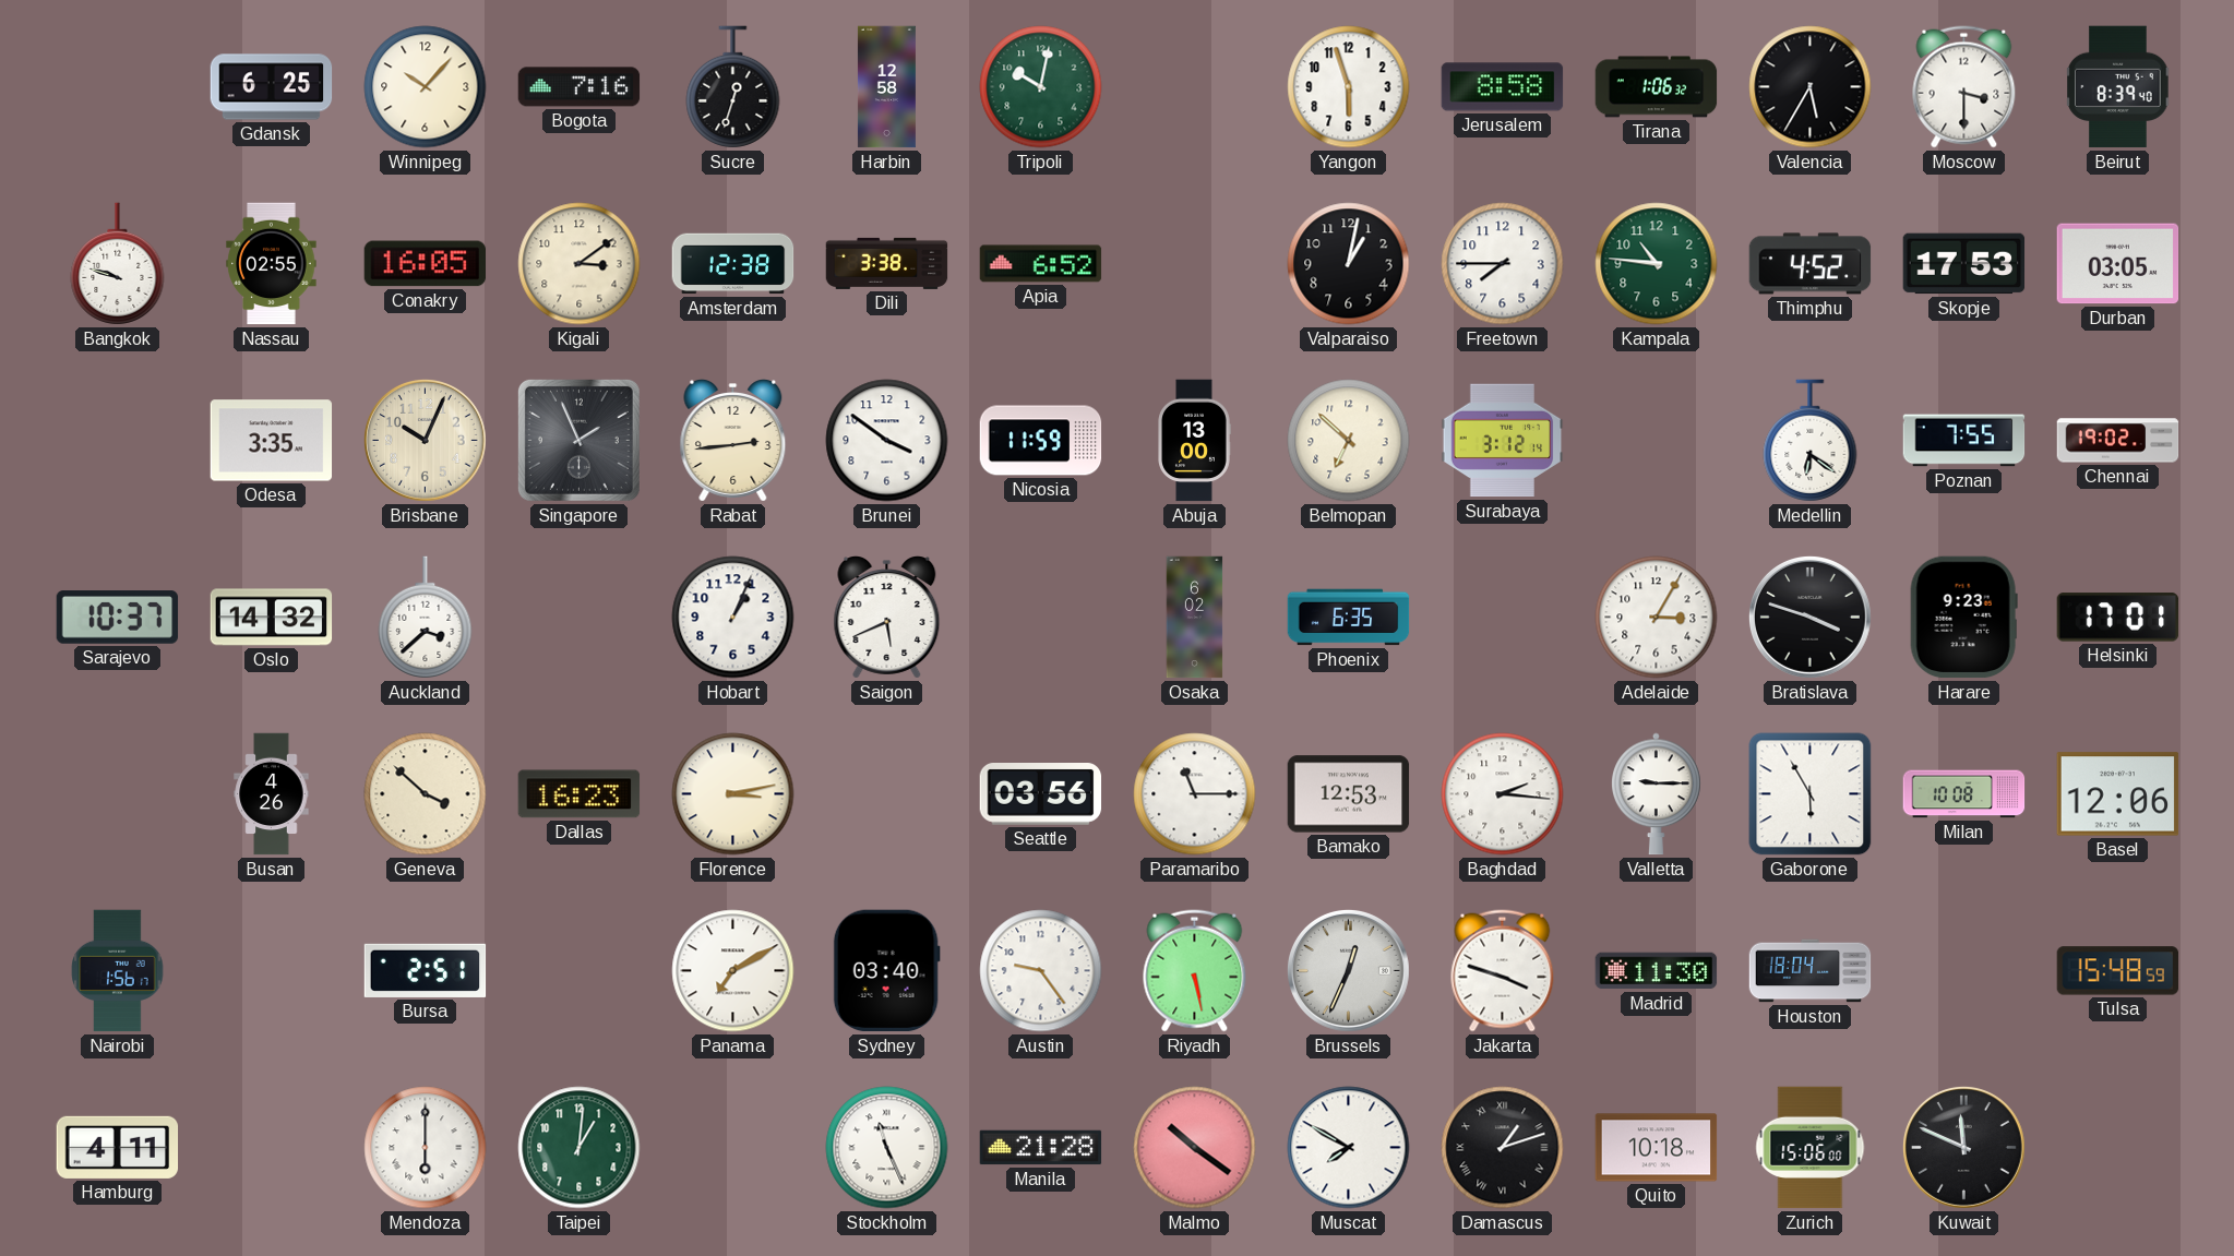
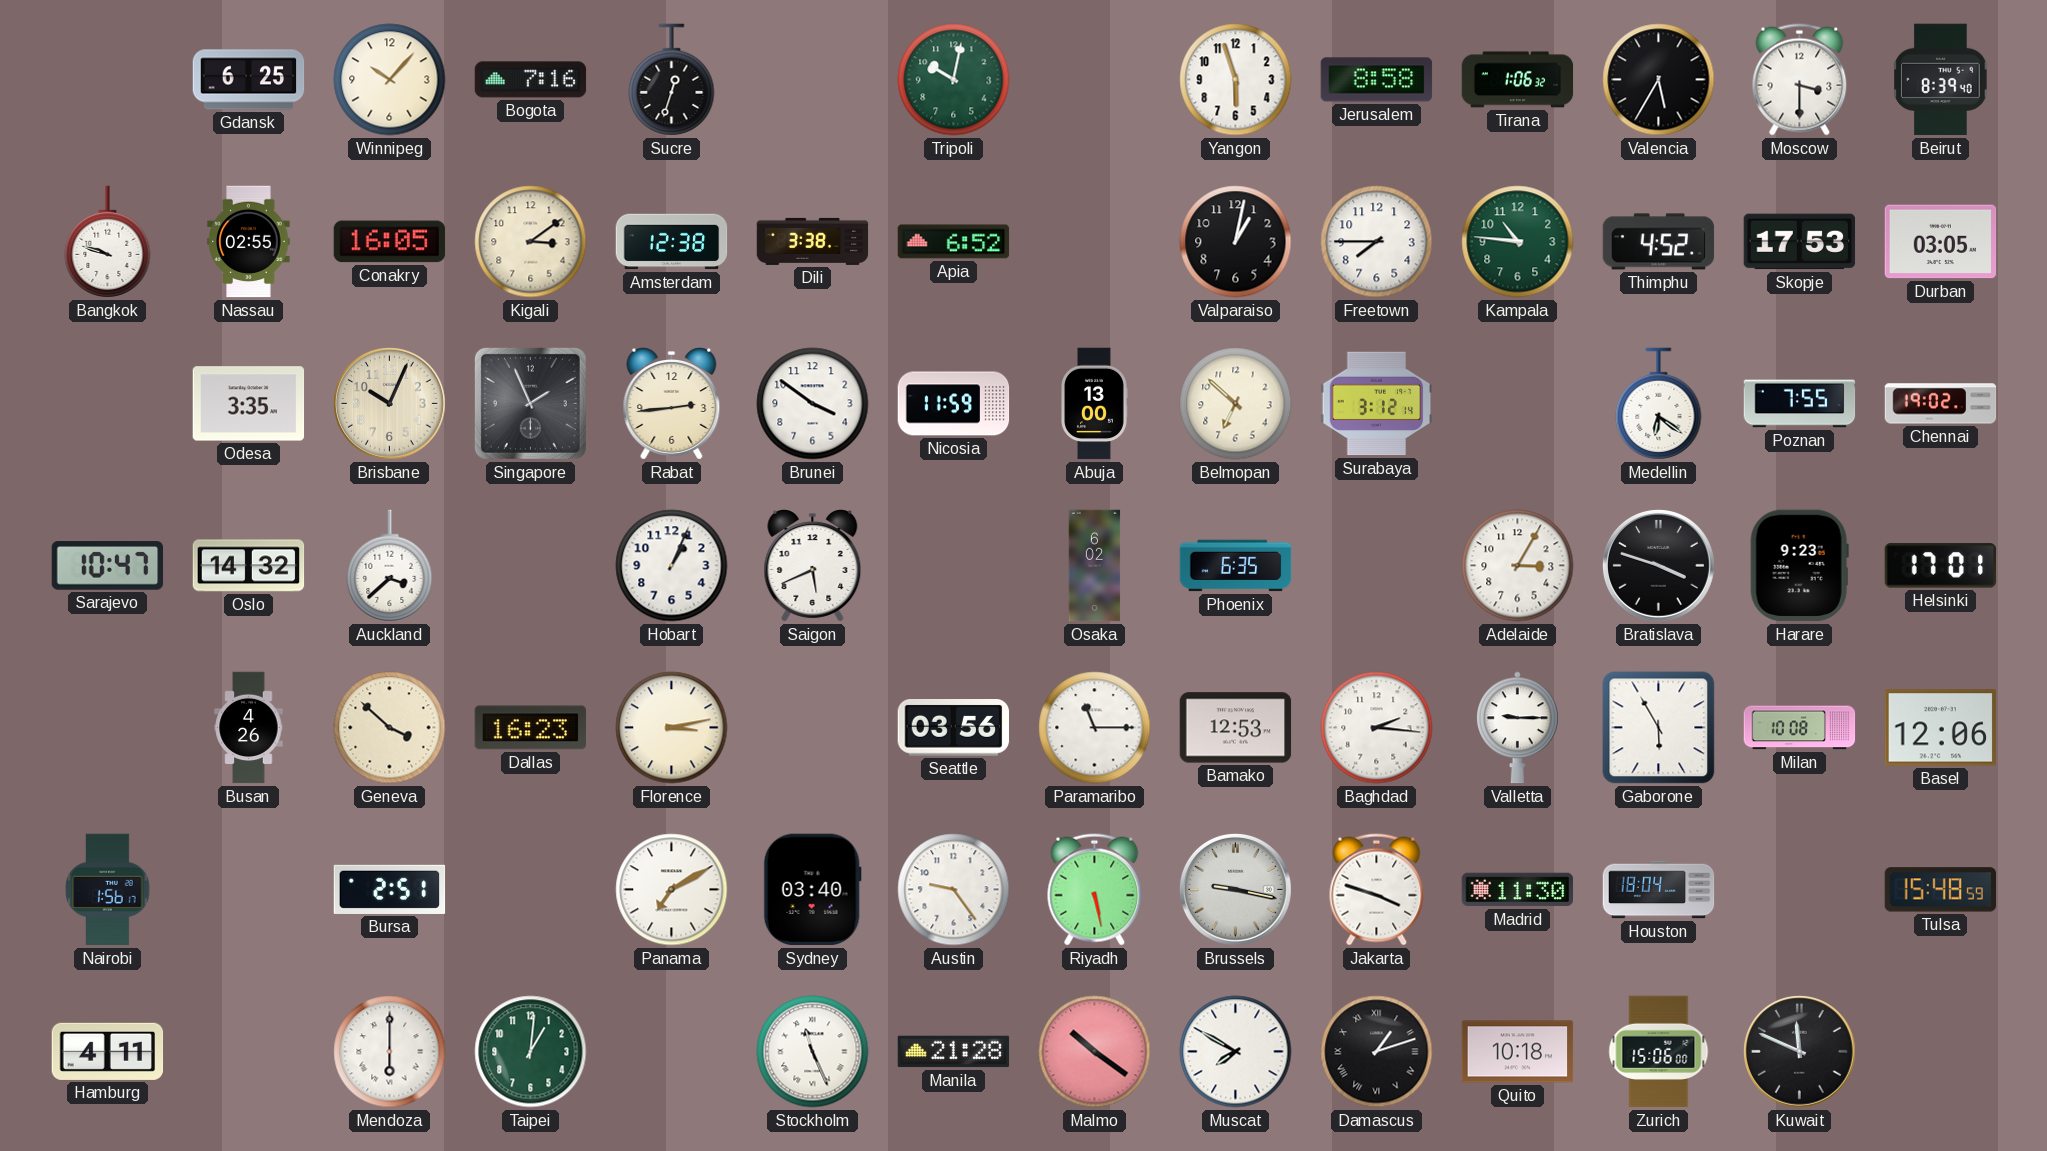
Harbin: 12:58 -> none
Sarajevo: 10:37 -> 10:47
Brussels: 12:34 -> 9:17
